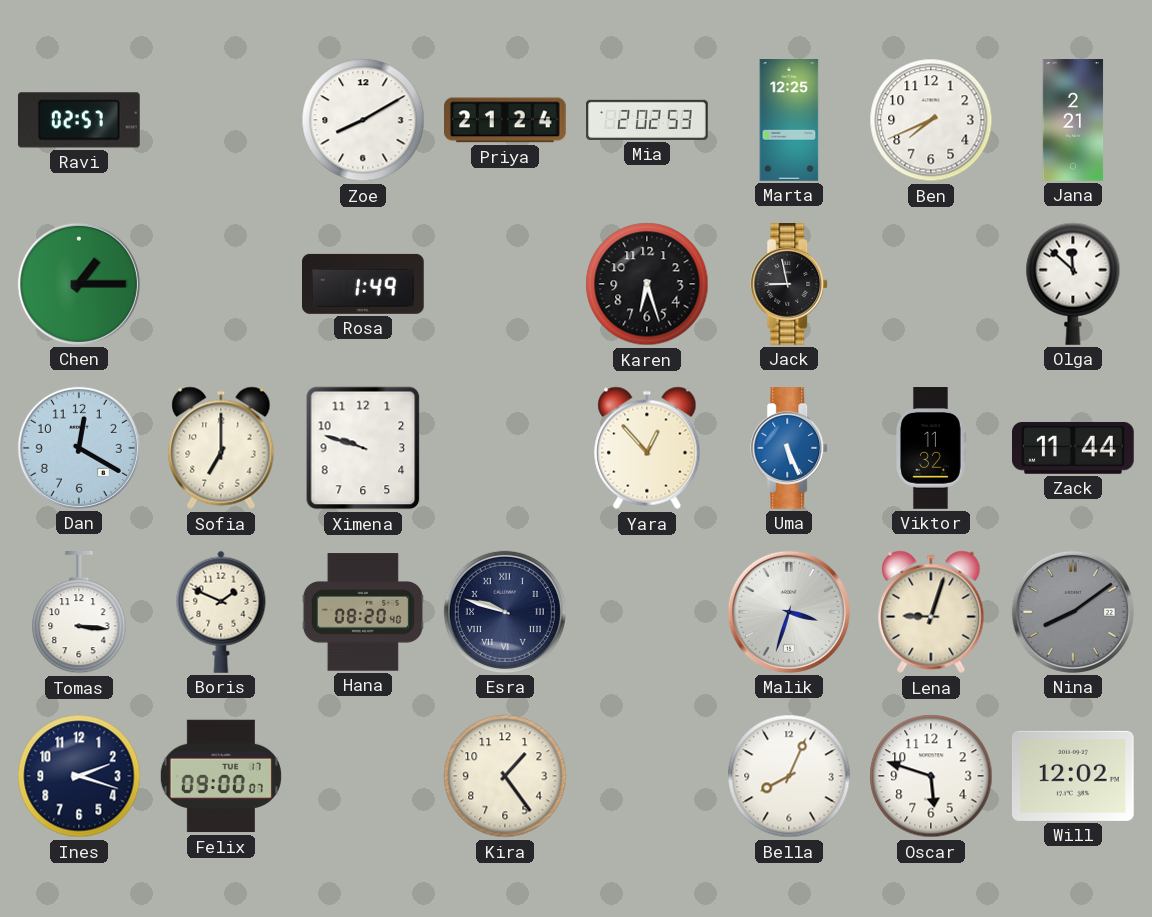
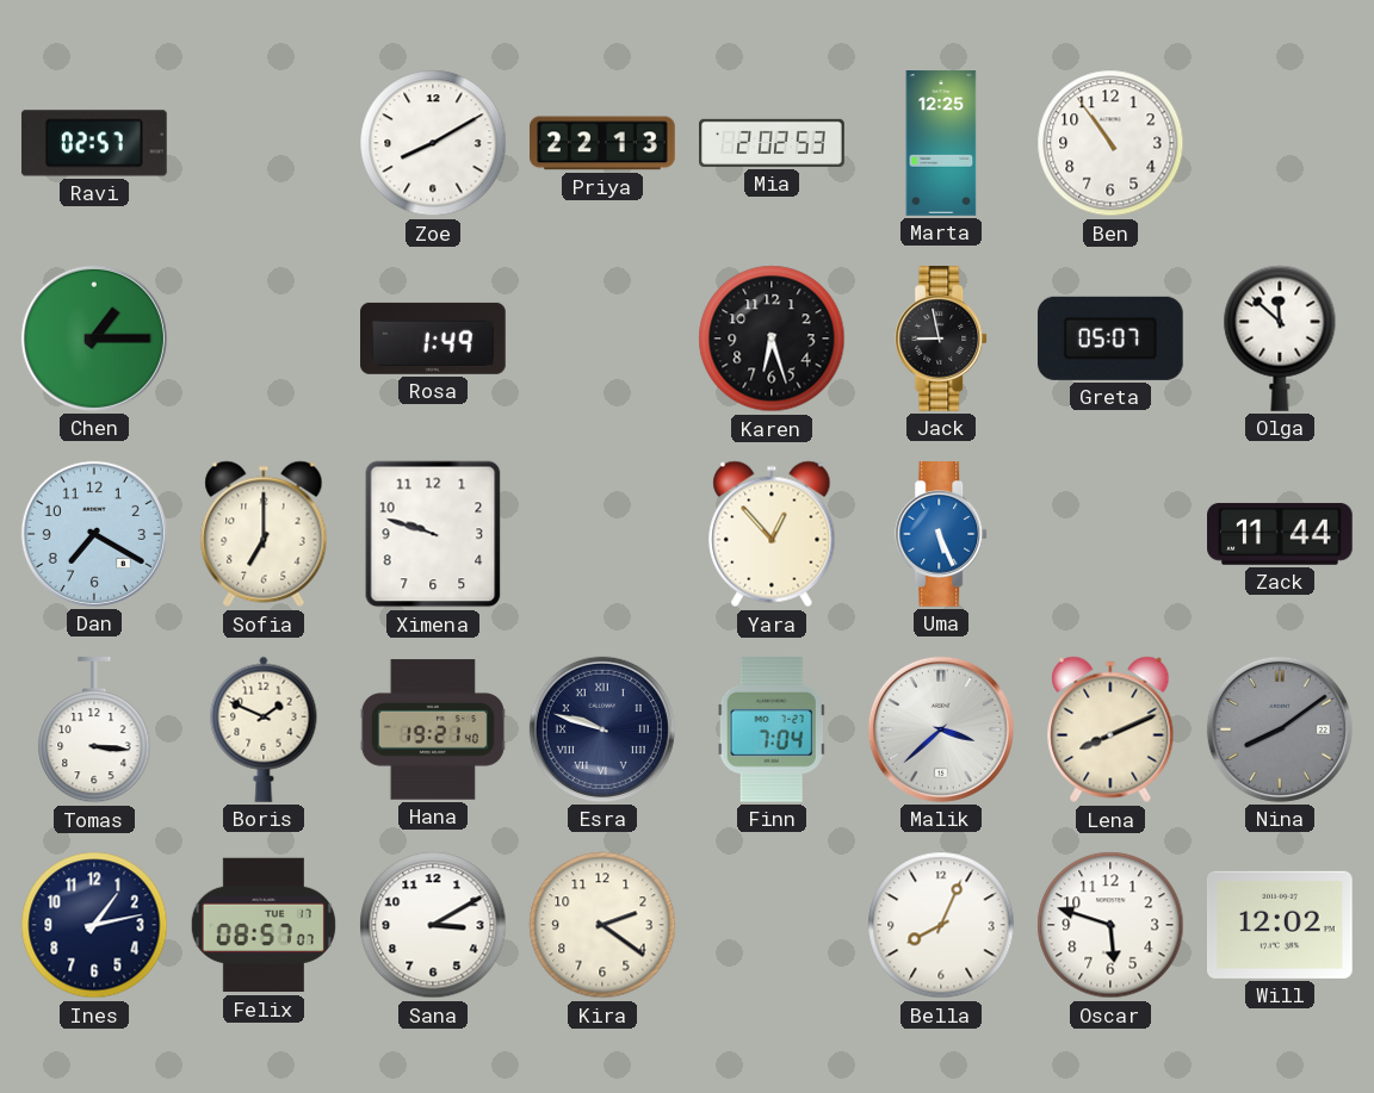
Priya: 21:24 -> 22:13
Ben: 7:41 -> 10:54
Jana: 2:21 -> none
Greta: none -> 05:07
Dan: 12:20 -> 7:20
Viktor: 11:32 -> none
Hana: 08:20 -> 19:21
Finn: none -> 7:04
Malik: 3:33 -> 3:38
Lena: 9:03 -> 8:11
Ines: 2:18 -> 1:13
Felix: 09:00 -> 08:57
Sana: none -> 3:10
Kira: 1:24 -> 2:21
